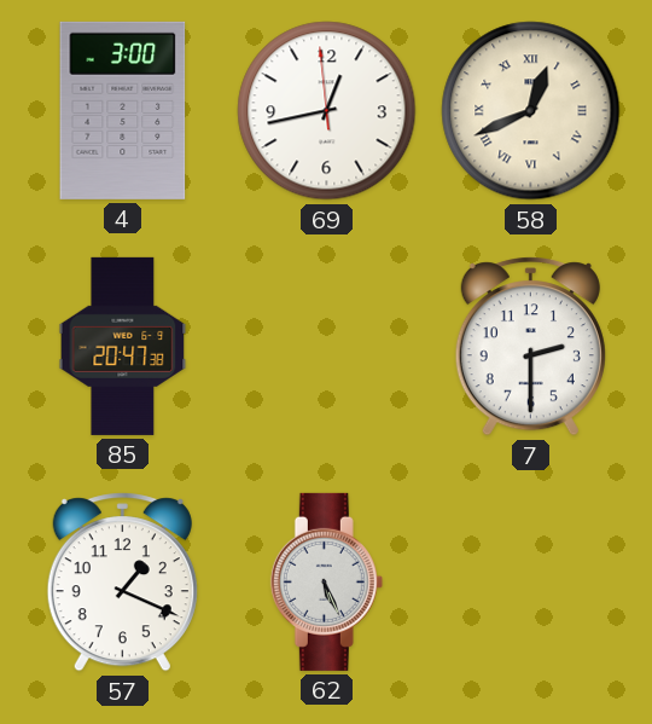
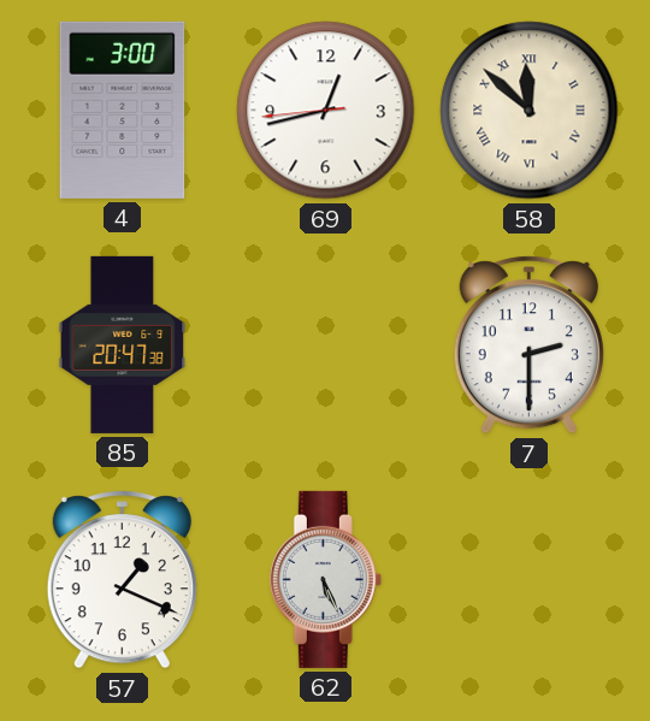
69: 12:42:59 -> 12:42:44
58: 12:41 -> 11:52
